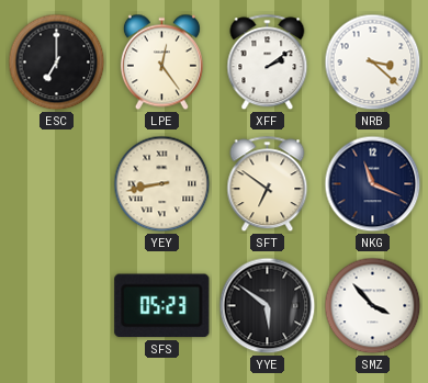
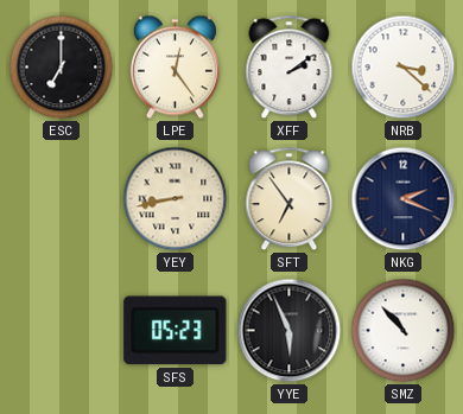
SFT: 6:51 -> 6:54
NKG: 11:19 -> 2:19
YYE: 5:51 -> 5:56
SMZ: 3:53 -> 10:53
